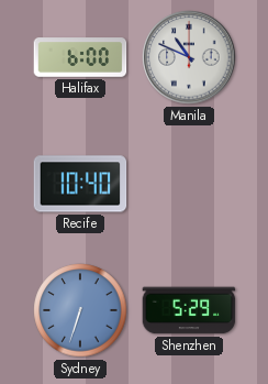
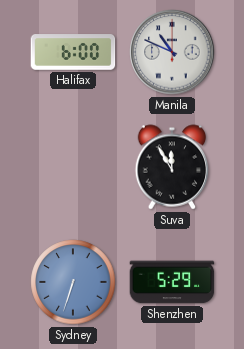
Recife: 10:40 -> none
Suva: none -> 11:55
